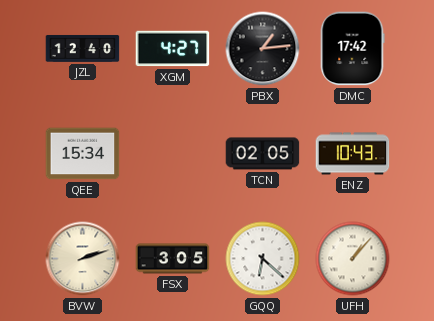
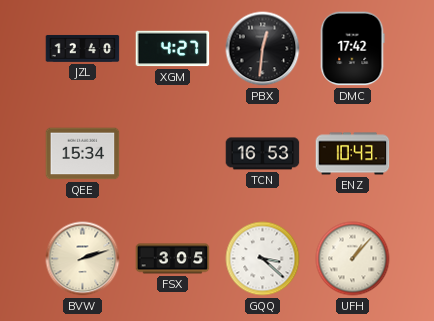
PBX: 1:14 -> 12:31
TCN: 02:05 -> 16:53
GQQ: 6:22 -> 3:22
